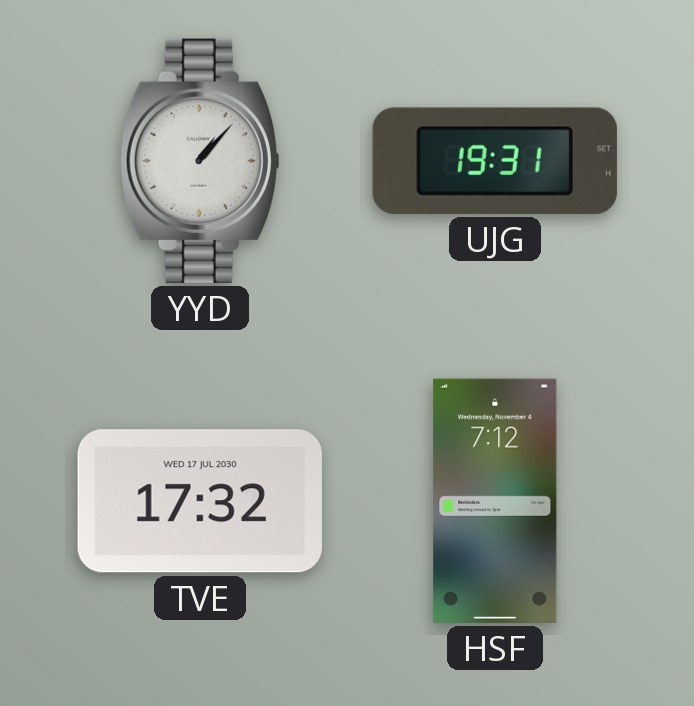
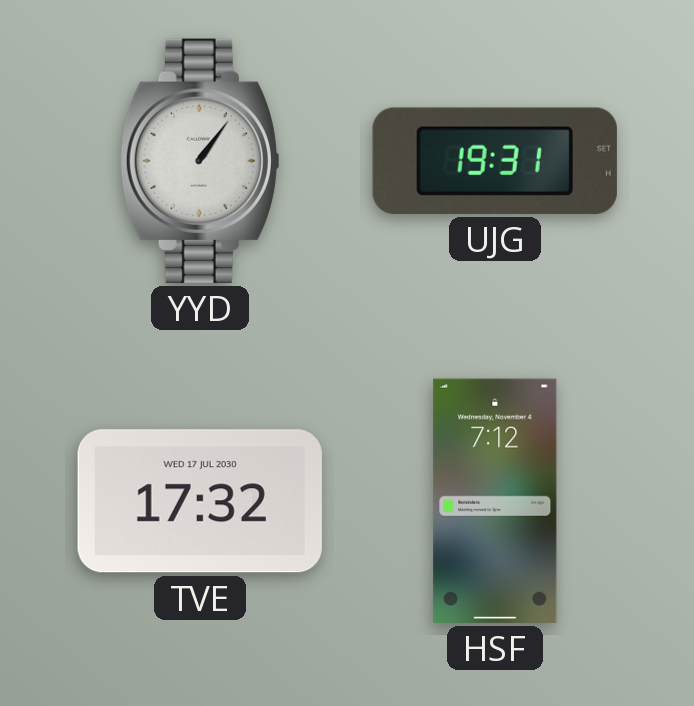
YYD: 1:07 -> 1:06
